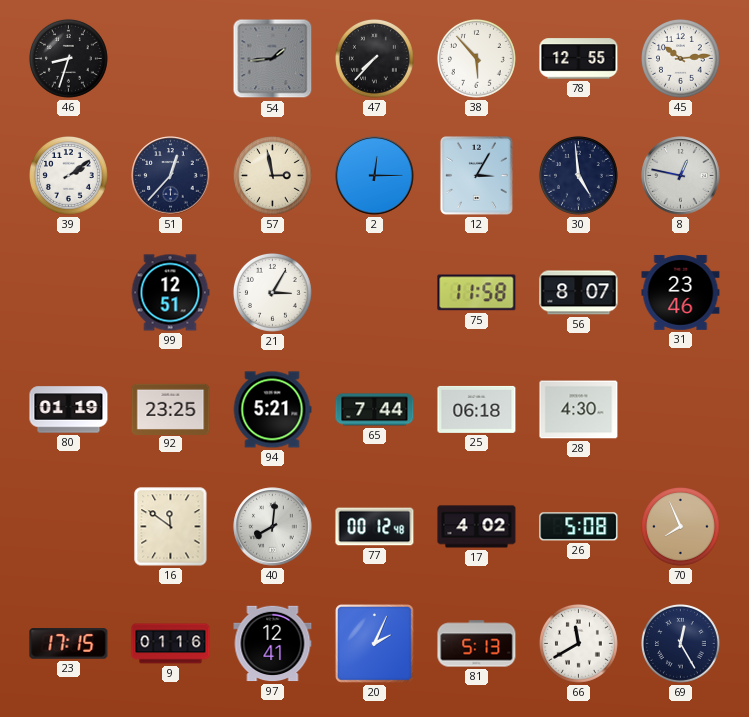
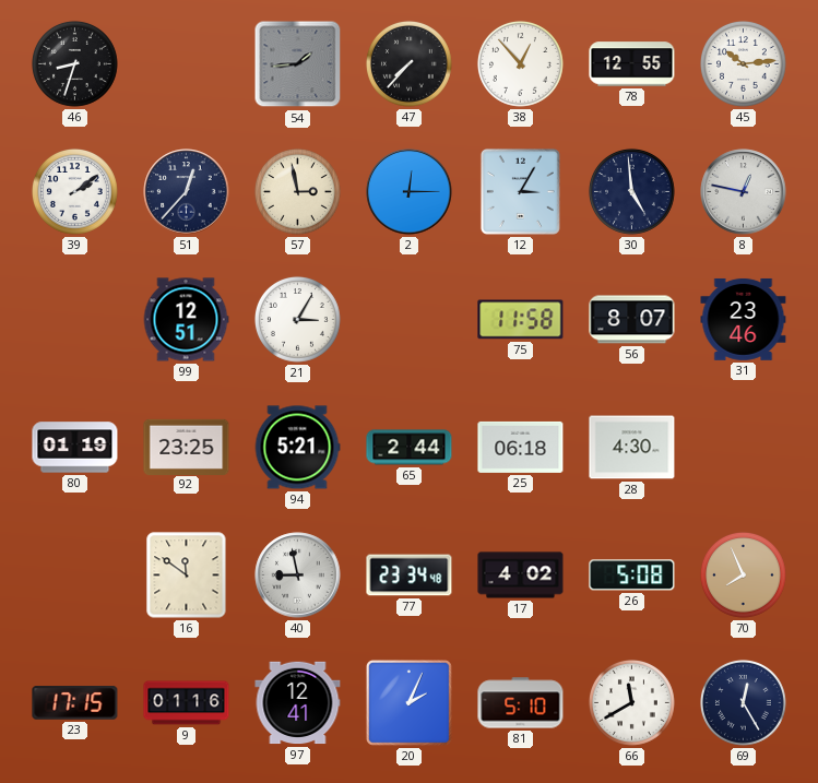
38: 5:53 -> 12:53
65: 7:44 -> 2:44
40: 8:01 -> 8:58
77: 00:12 -> 23:34
81: 5:13 -> 5:10
